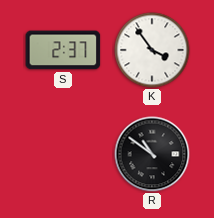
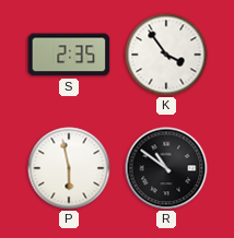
S: 2:37 -> 2:35
P: none -> 5:58
